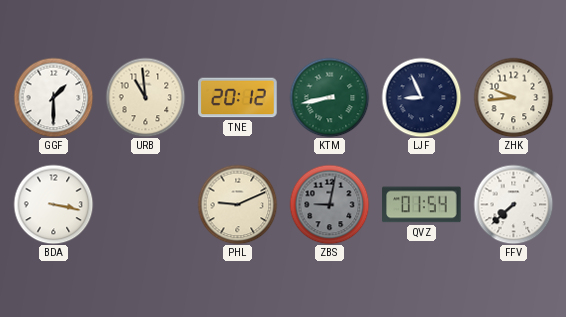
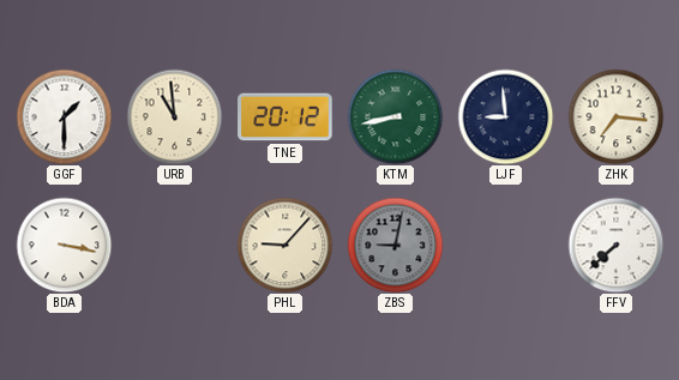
LJF: 8:56 -> 8:59
ZHK: 9:44 -> 7:16
PHL: 9:11 -> 9:07
QVZ: 01:54 -> none
